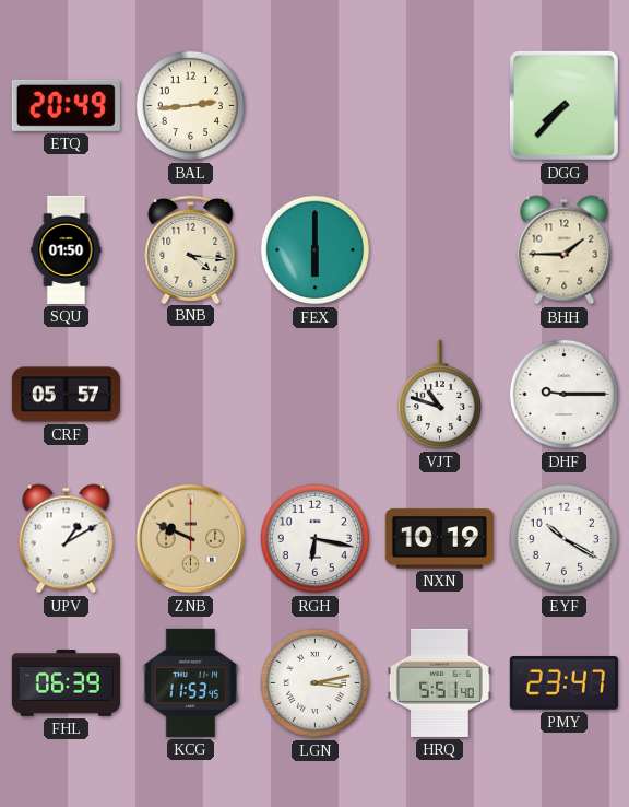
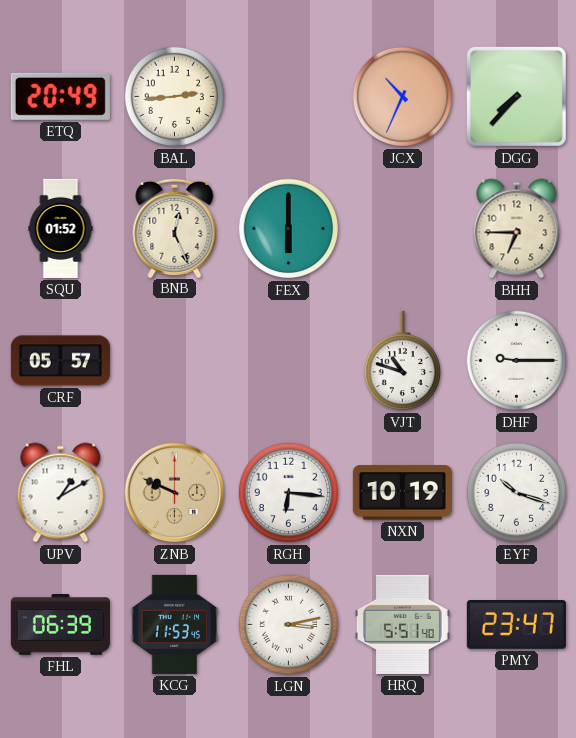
JCX: none -> 10:34
SQU: 01:50 -> 01:52
BNB: 4:16 -> 12:26
BHH: 1:45 -> 6:45
RGH: 6:17 -> 6:16
EYF: 10:20 -> 10:18
